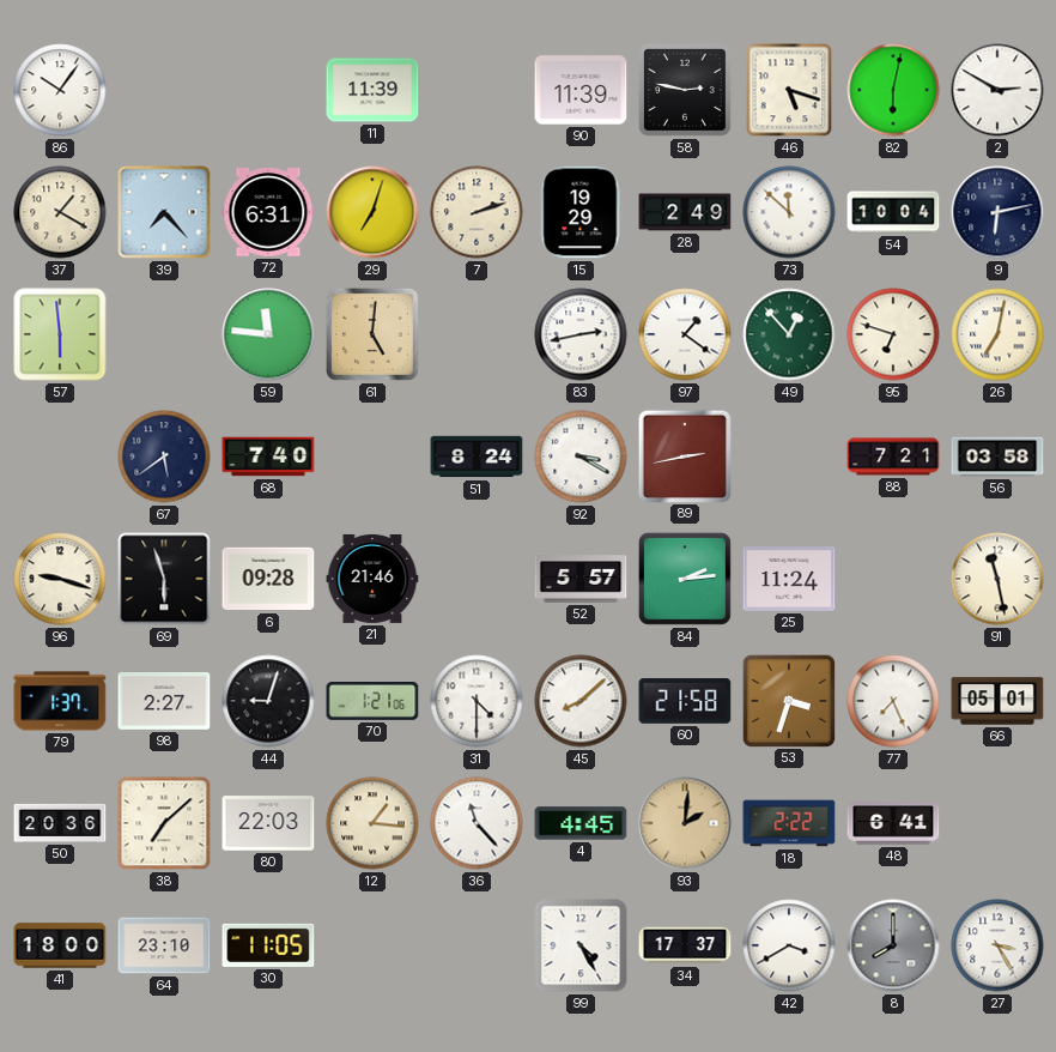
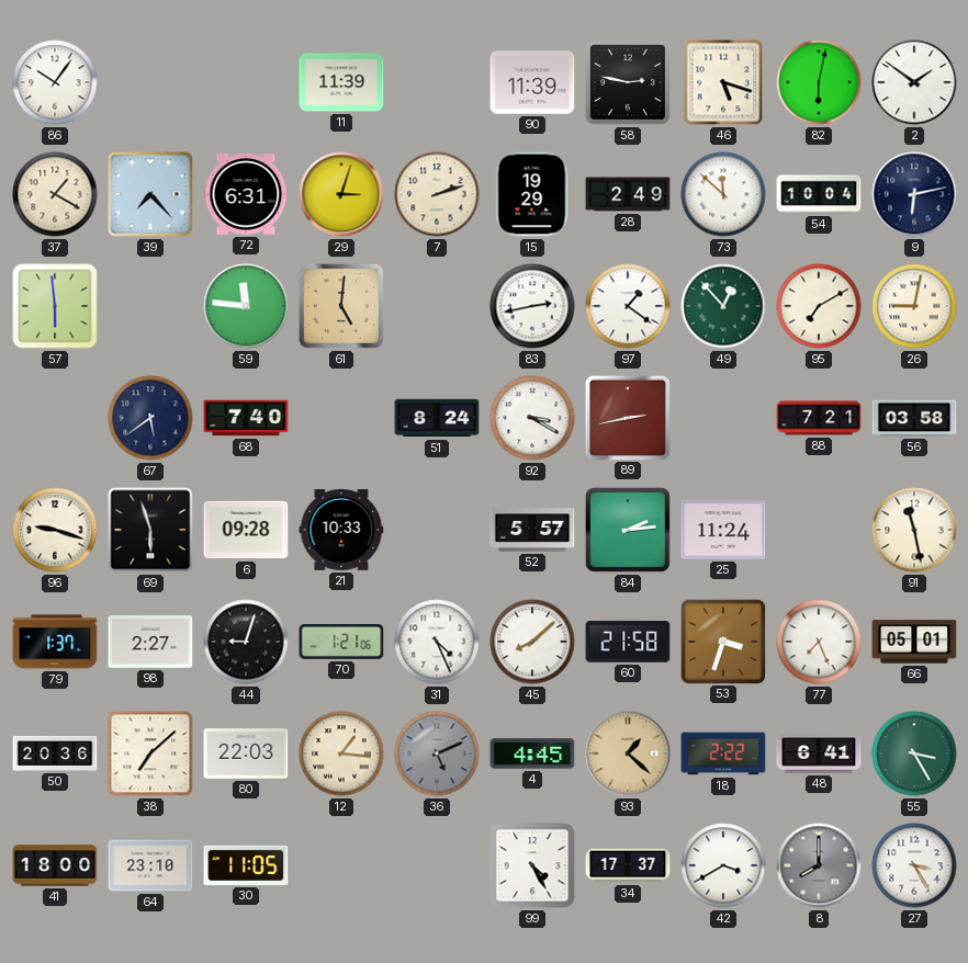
2: 2:50 -> 1:51
29: 7:03 -> 3:03
95: 6:48 -> 7:10
26: 7:02 -> 9:02
21: 21:46 -> 10:33
31: 4:30 -> 4:26
36: 11:23 -> 5:11
36 dial: white -> grey
93: 2:01 -> 1:22
55: none -> 3:25
